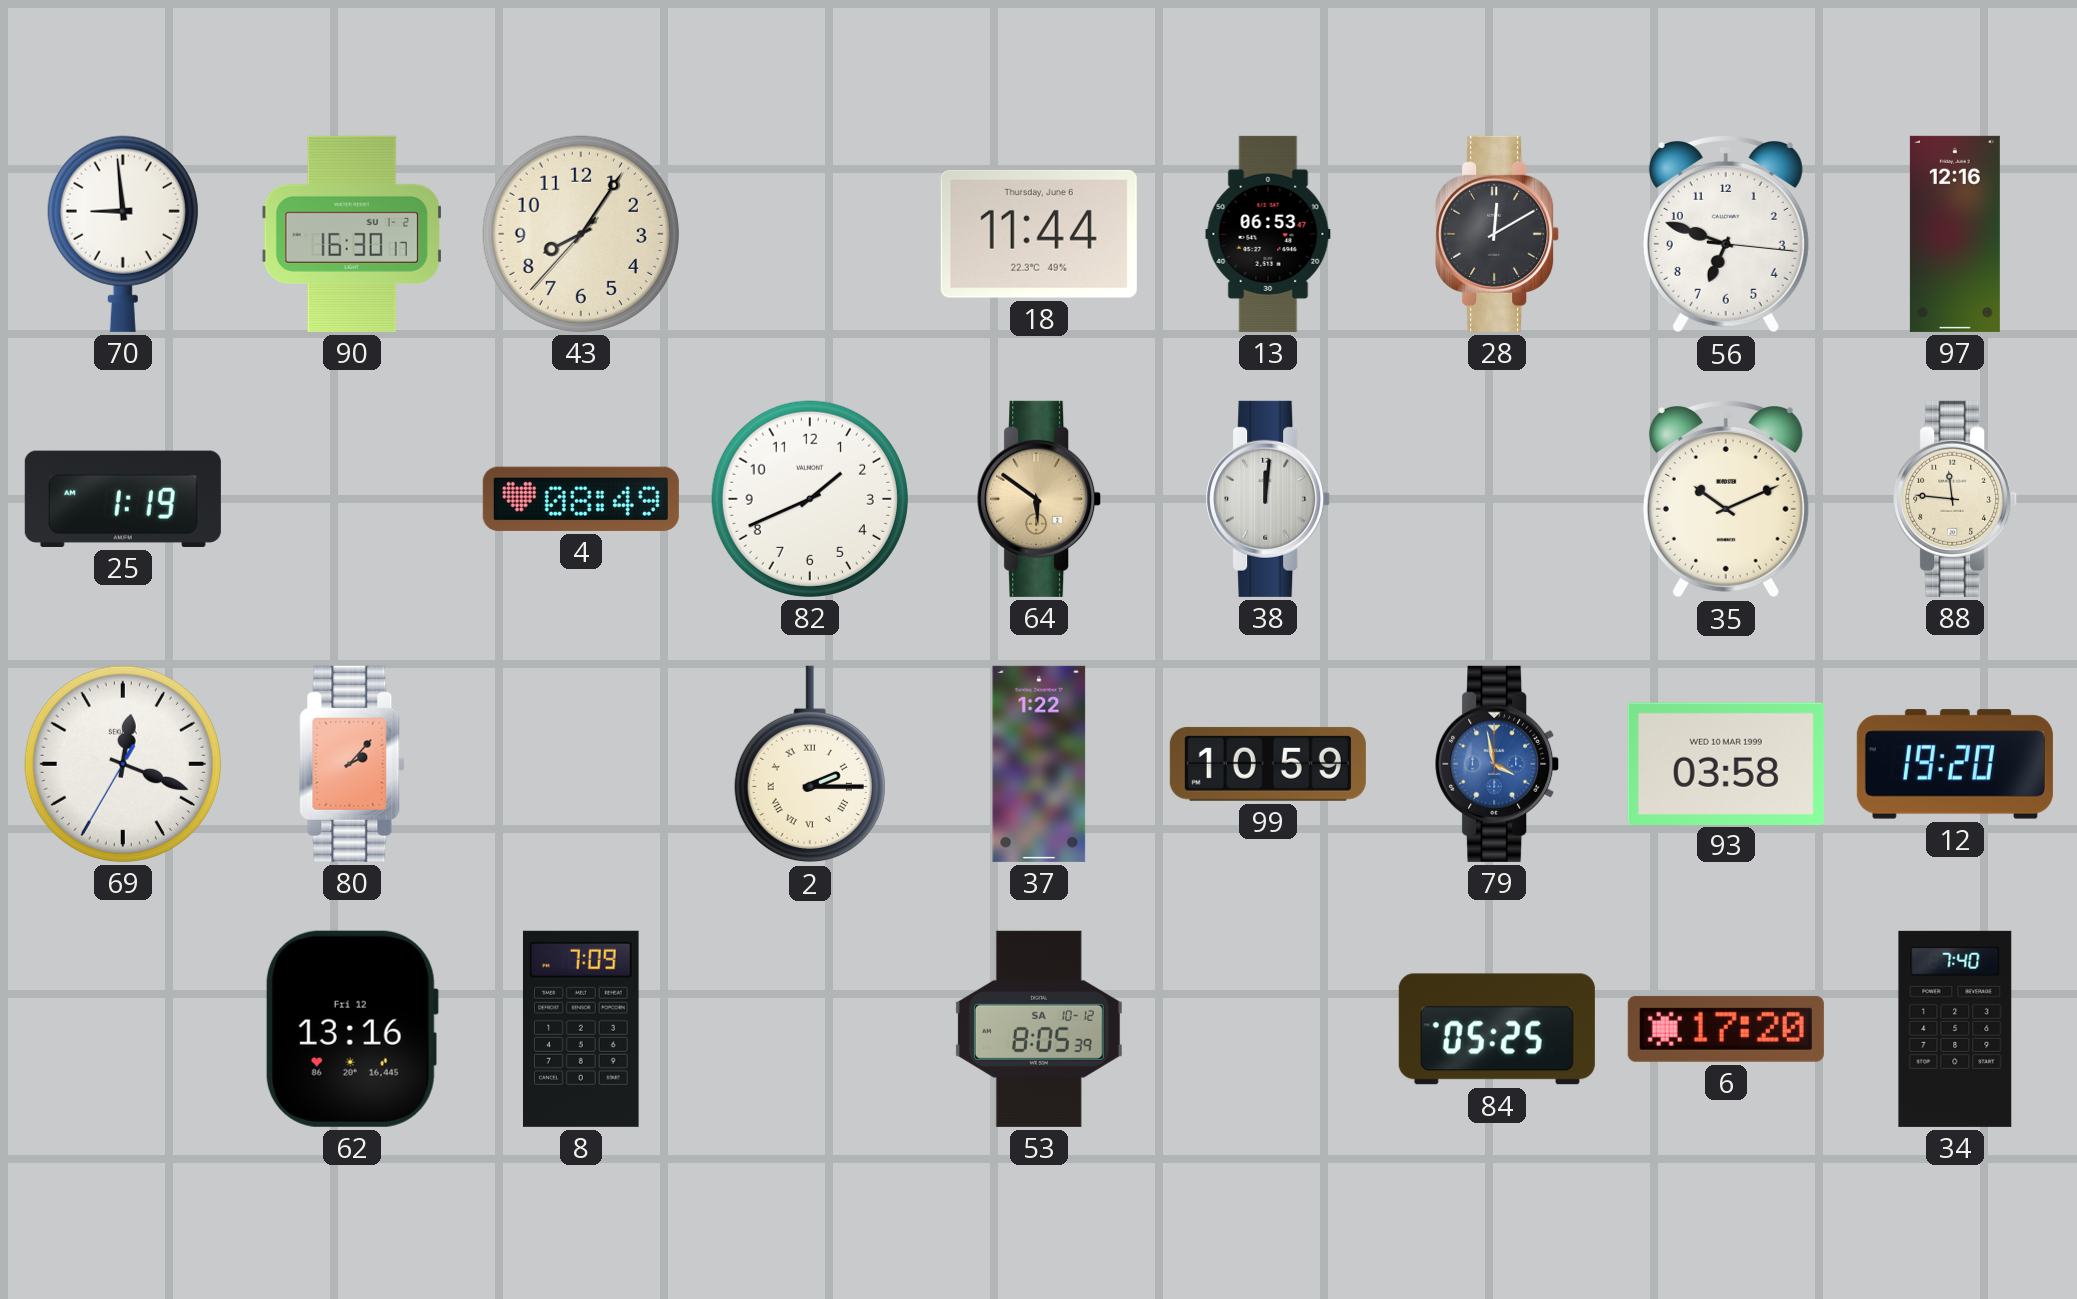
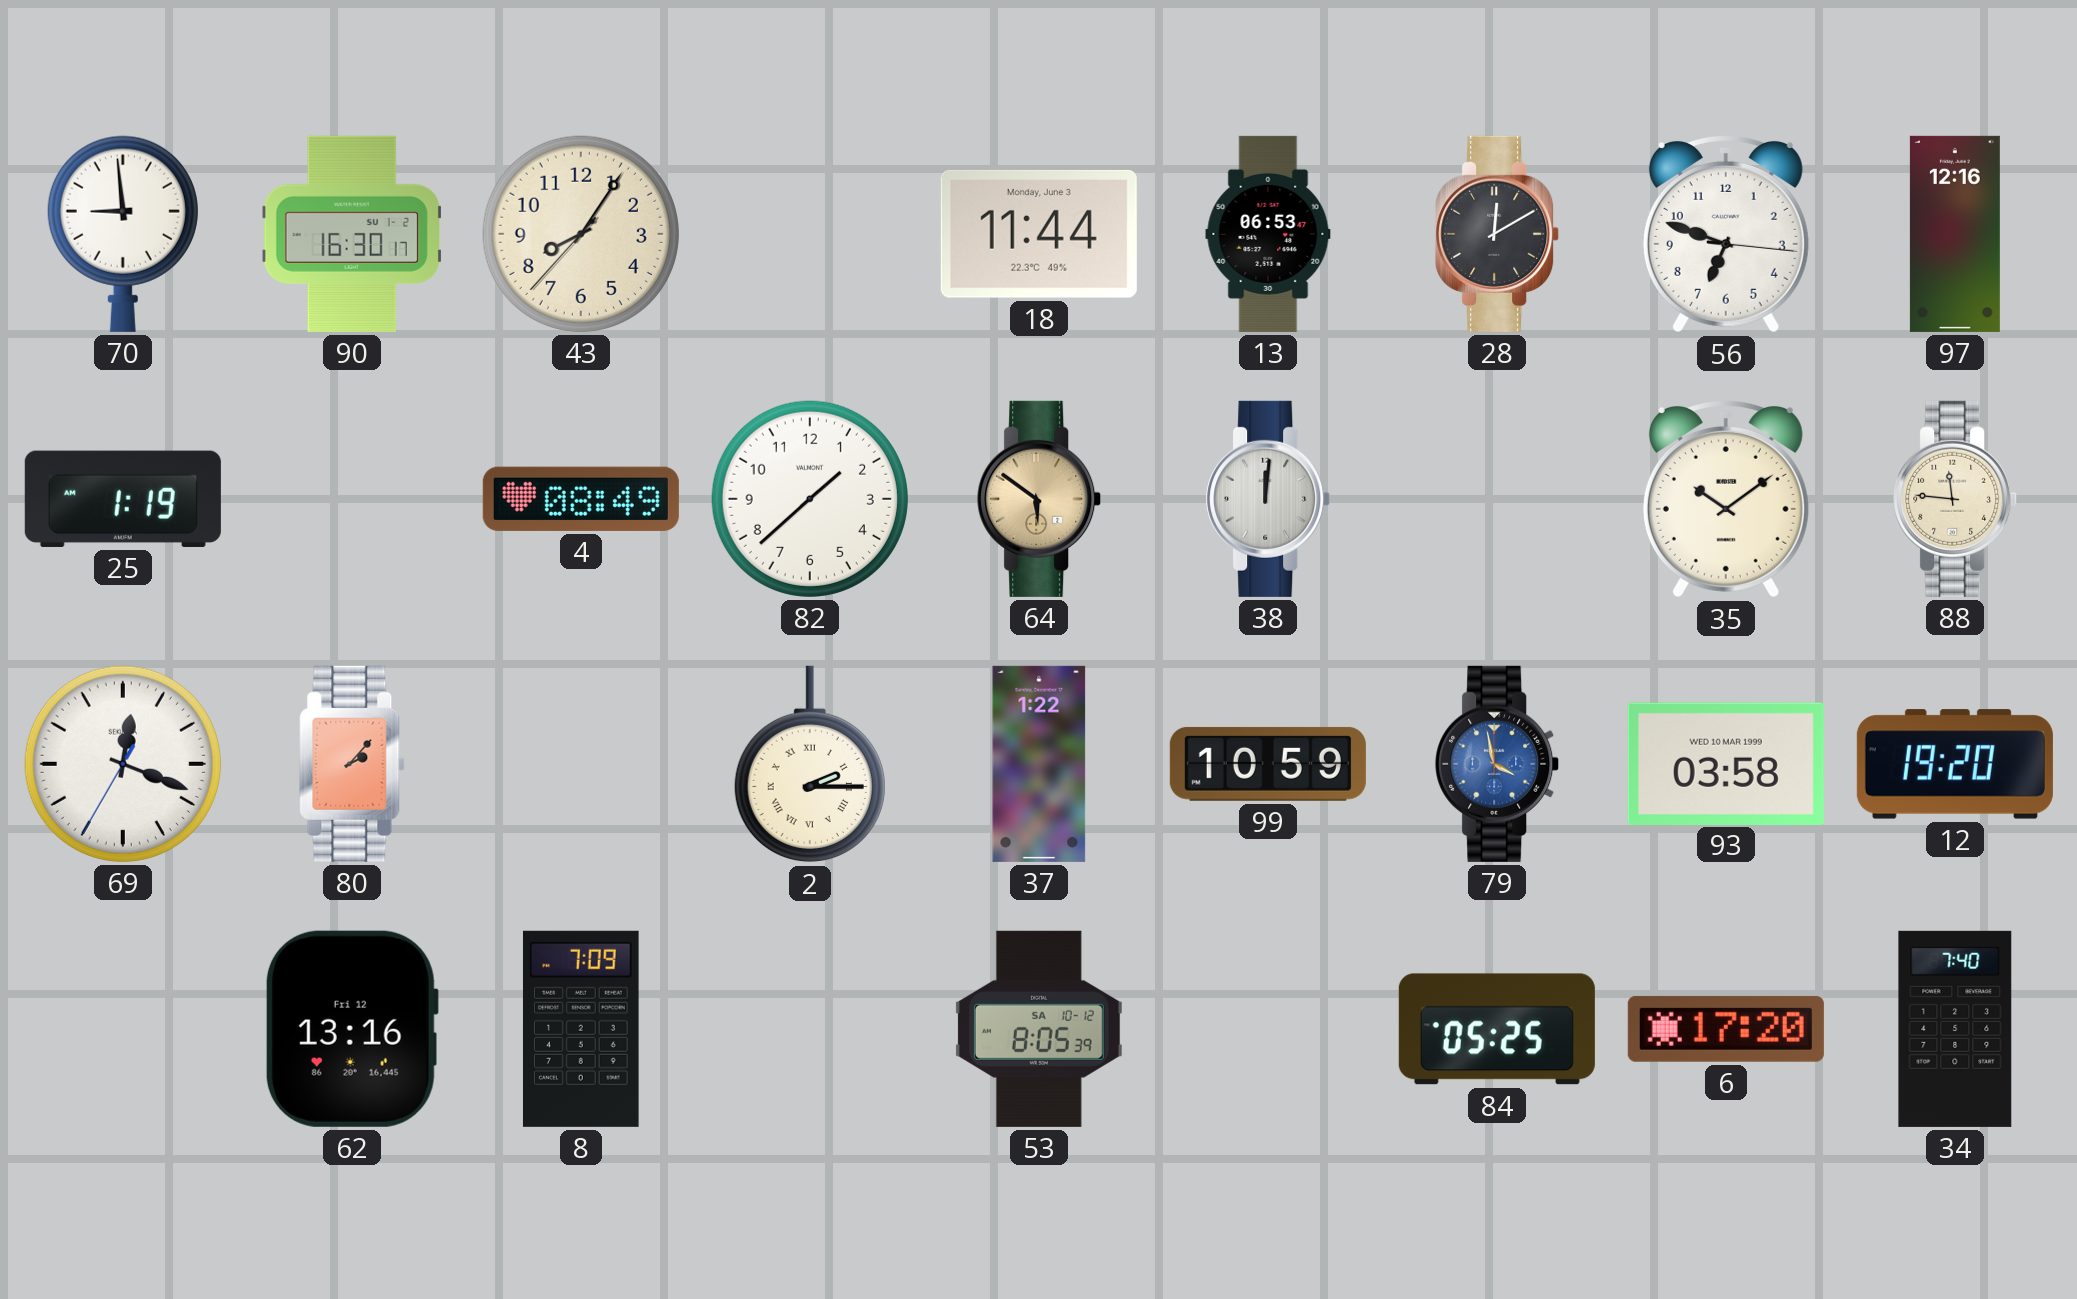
18 date: Thursday, June 6 -> Monday, June 3
82: 1:41 -> 1:38
35: 10:11 -> 10:09
